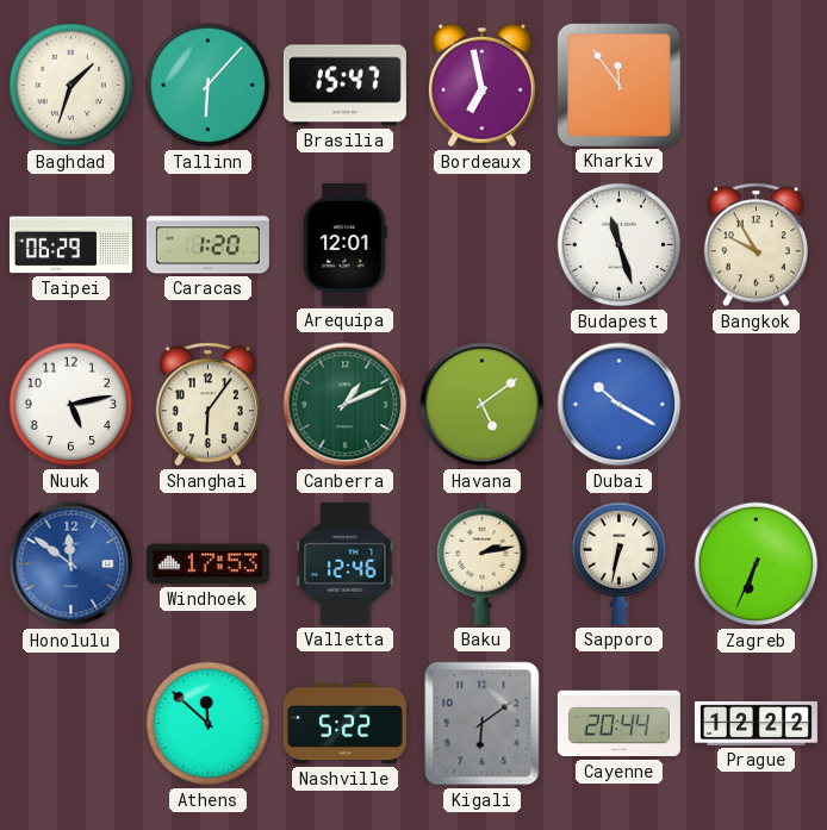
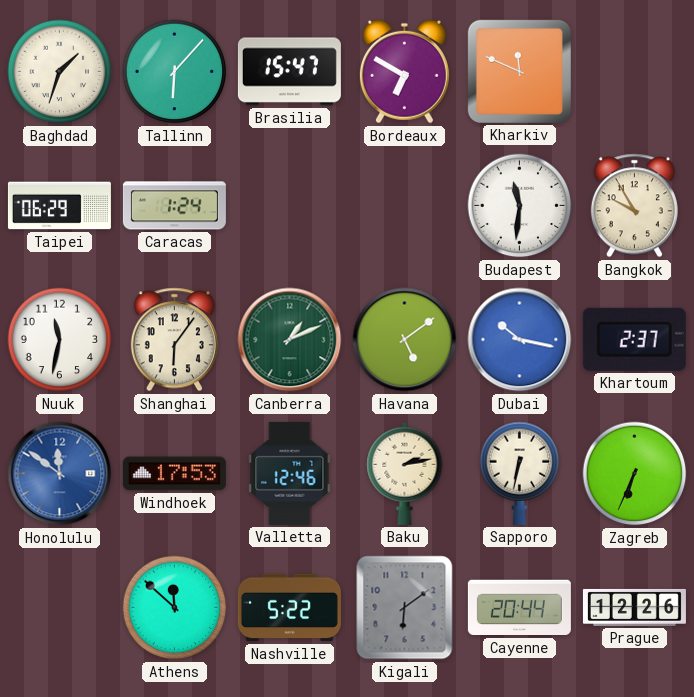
Bordeaux: 6:58 -> 6:50
Kharkiv: 11:54 -> 11:49
Caracas: 1:20 -> 1:24
Arequipa: 12:01 -> none
Budapest: 11:27 -> 11:31
Nuuk: 5:13 -> 11:32
Dubai: 10:20 -> 10:17
Khartoum: none -> 2:37
Prague: 12:22 -> 12:26
